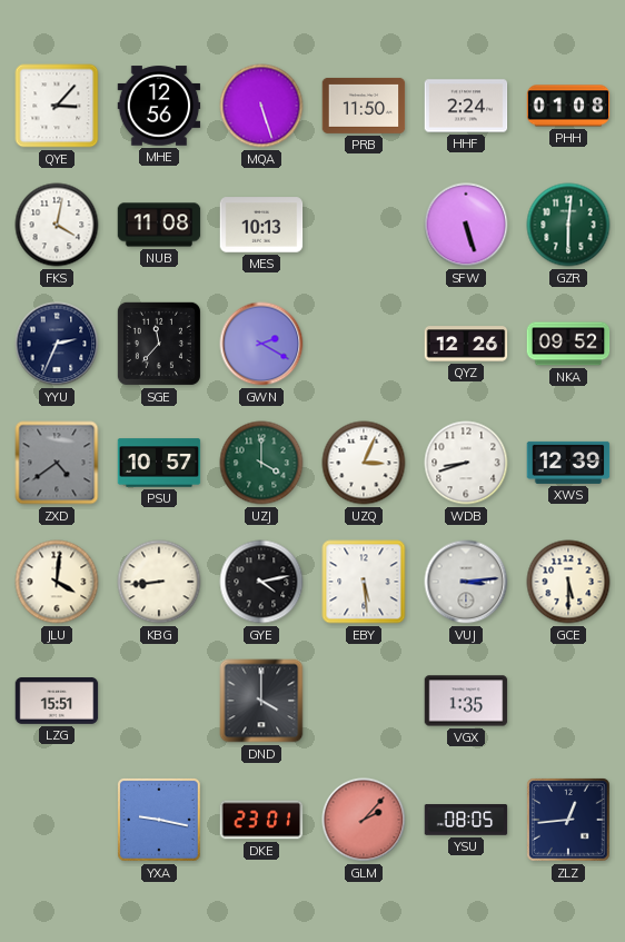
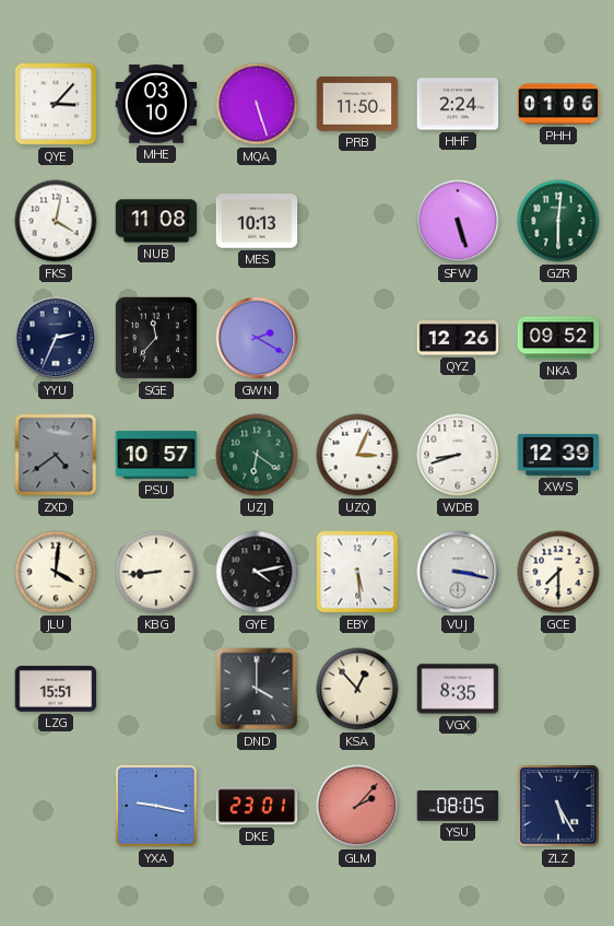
MHE: 12:56 -> 03:10
PHH: 01:08 -> 01:06
UZJ: 4:00 -> 6:21
VUJ: 3:14 -> 3:17
GCE: 5:30 -> 7:30
KSA: none -> 12:53
VGX: 1:35 -> 8:35
ZLZ: 12:44 -> 5:25
